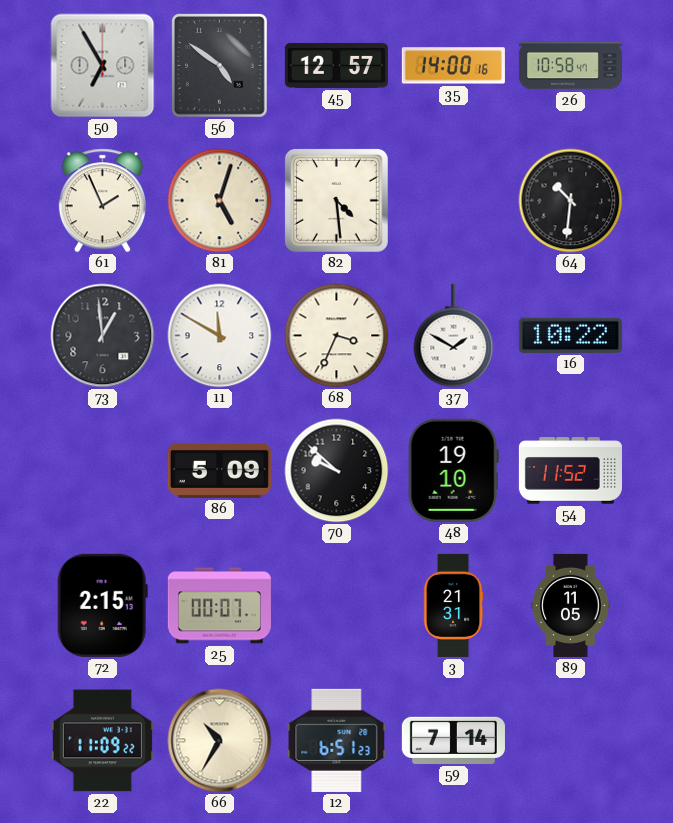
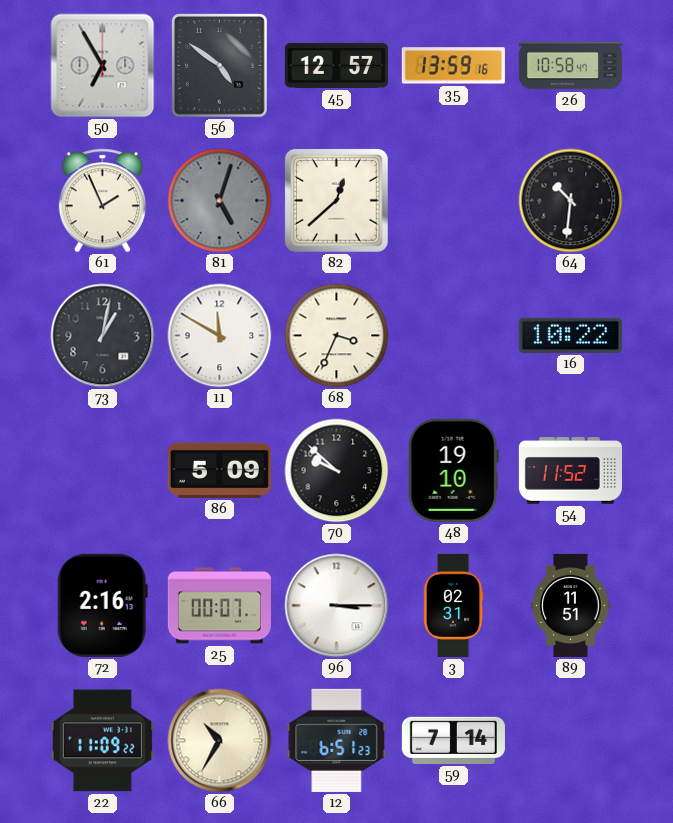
35: 14:00 -> 13:59
81 dial: cream -> grey
82: 4:29 -> 12:38
73: 12:59 -> 1:02
37: 1:50 -> none
72: 2:15 -> 2:16
96: none -> 3:15
3: 21:31 -> 02:31
89: 11:05 -> 11:51
